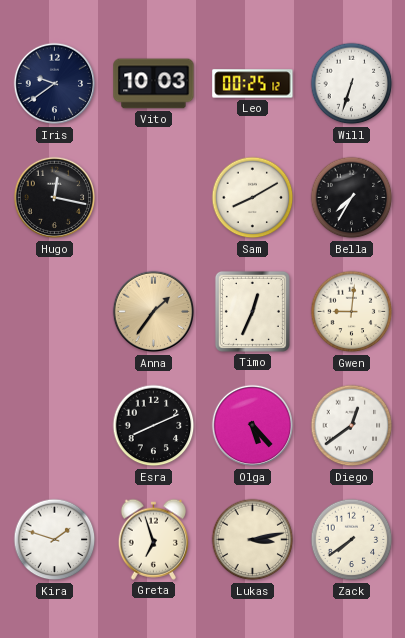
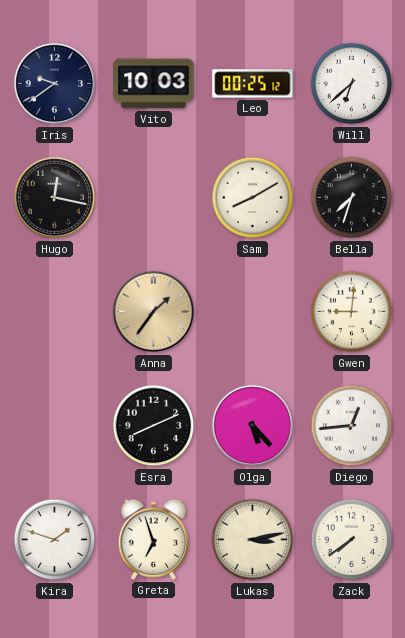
Will: 6:33 -> 6:38
Bella: 7:35 -> 7:33
Timo: 12:34 -> none
Diego: 12:39 -> 12:44
